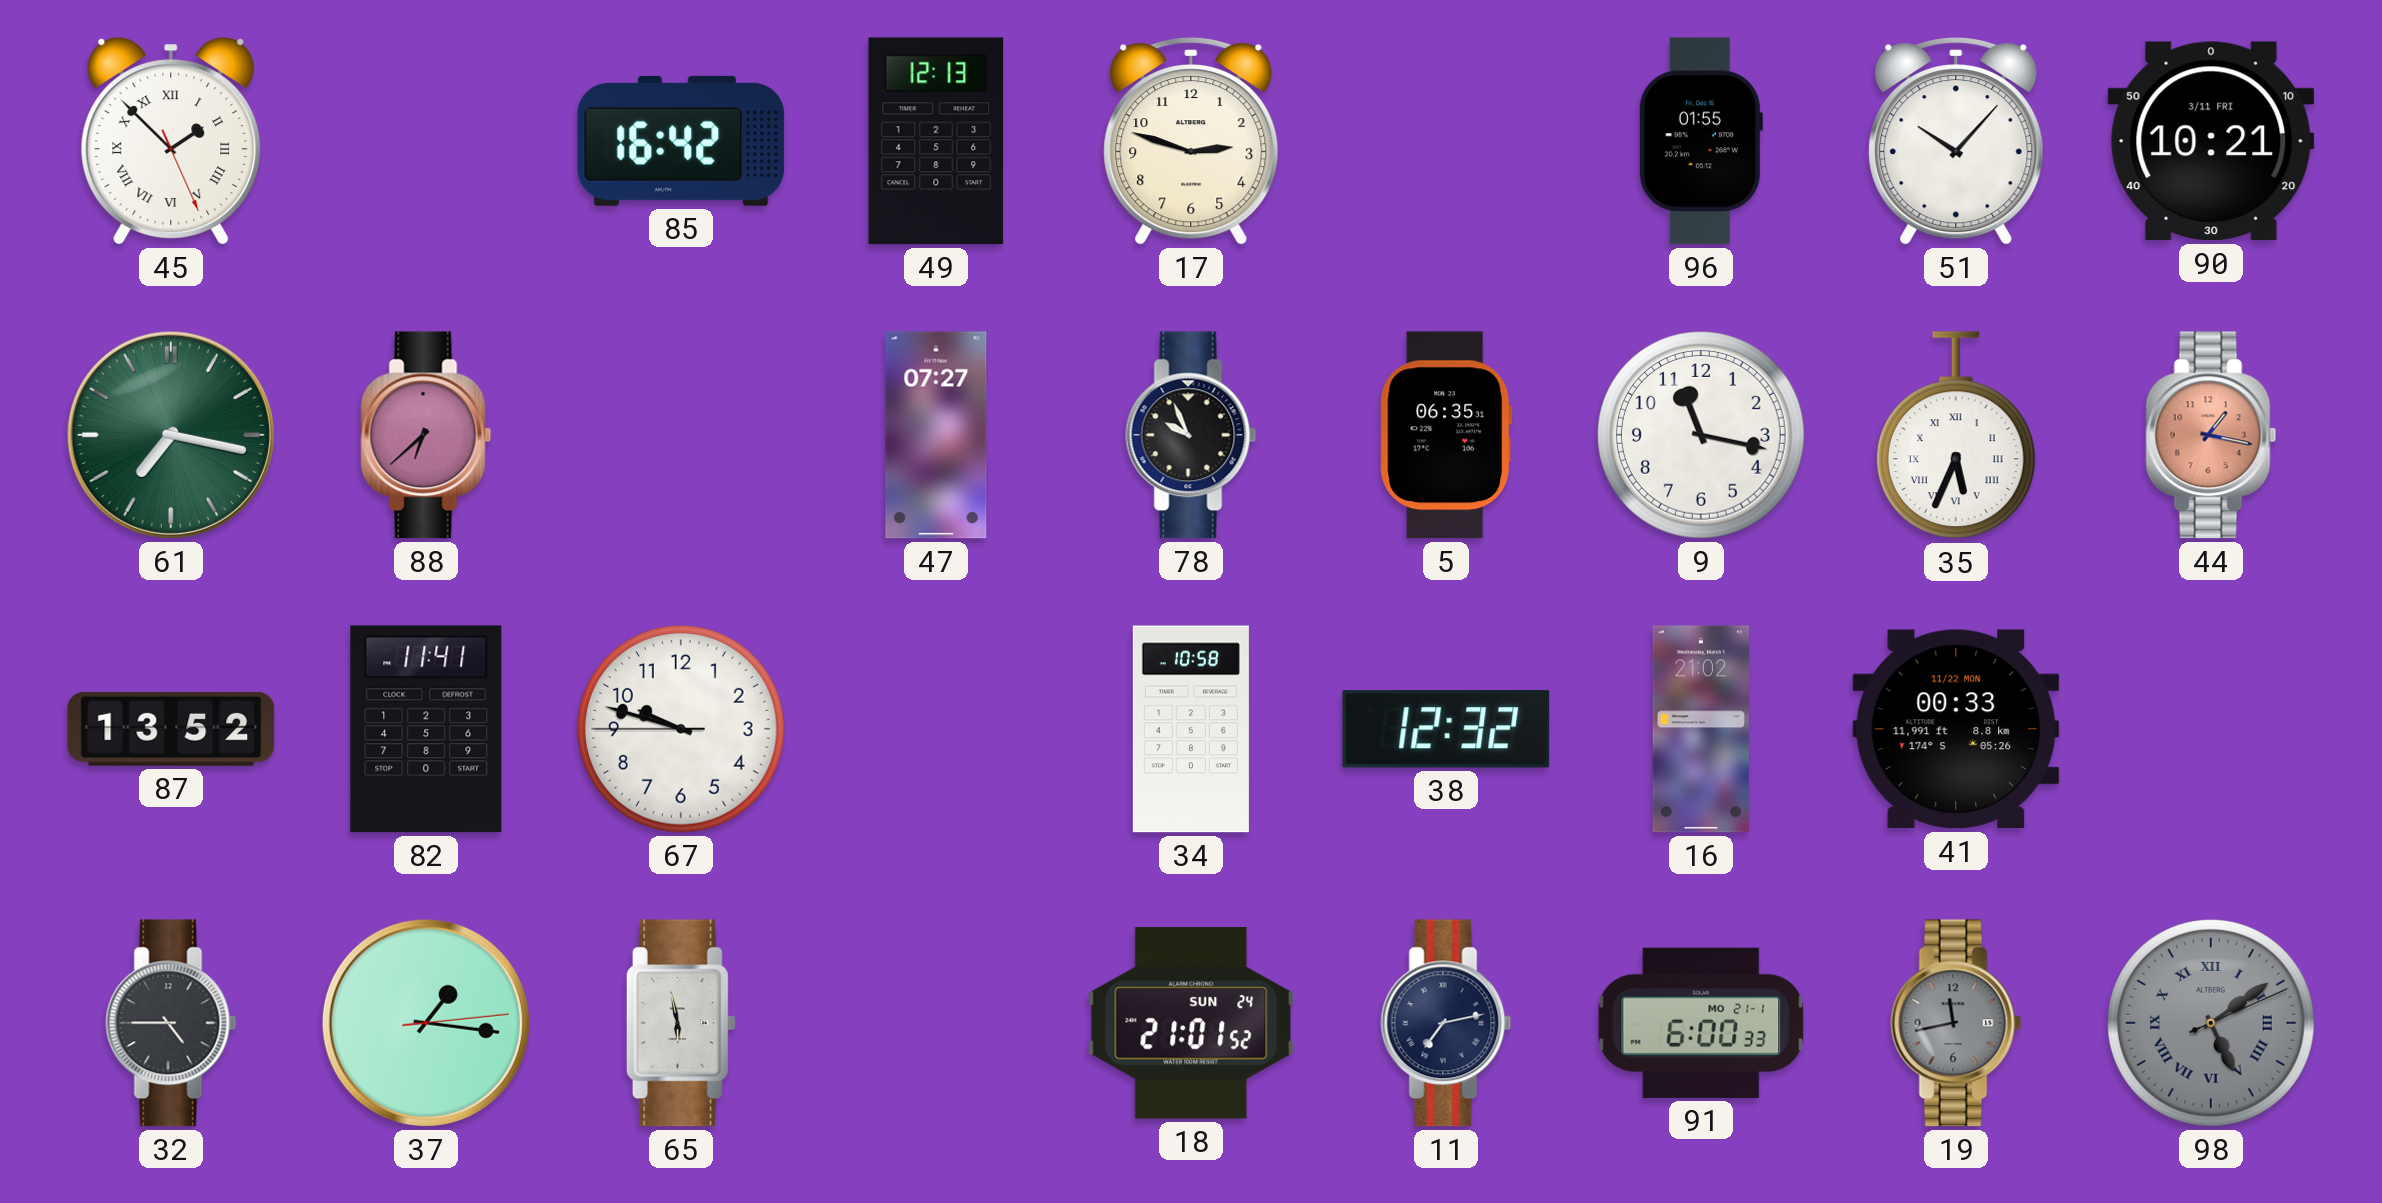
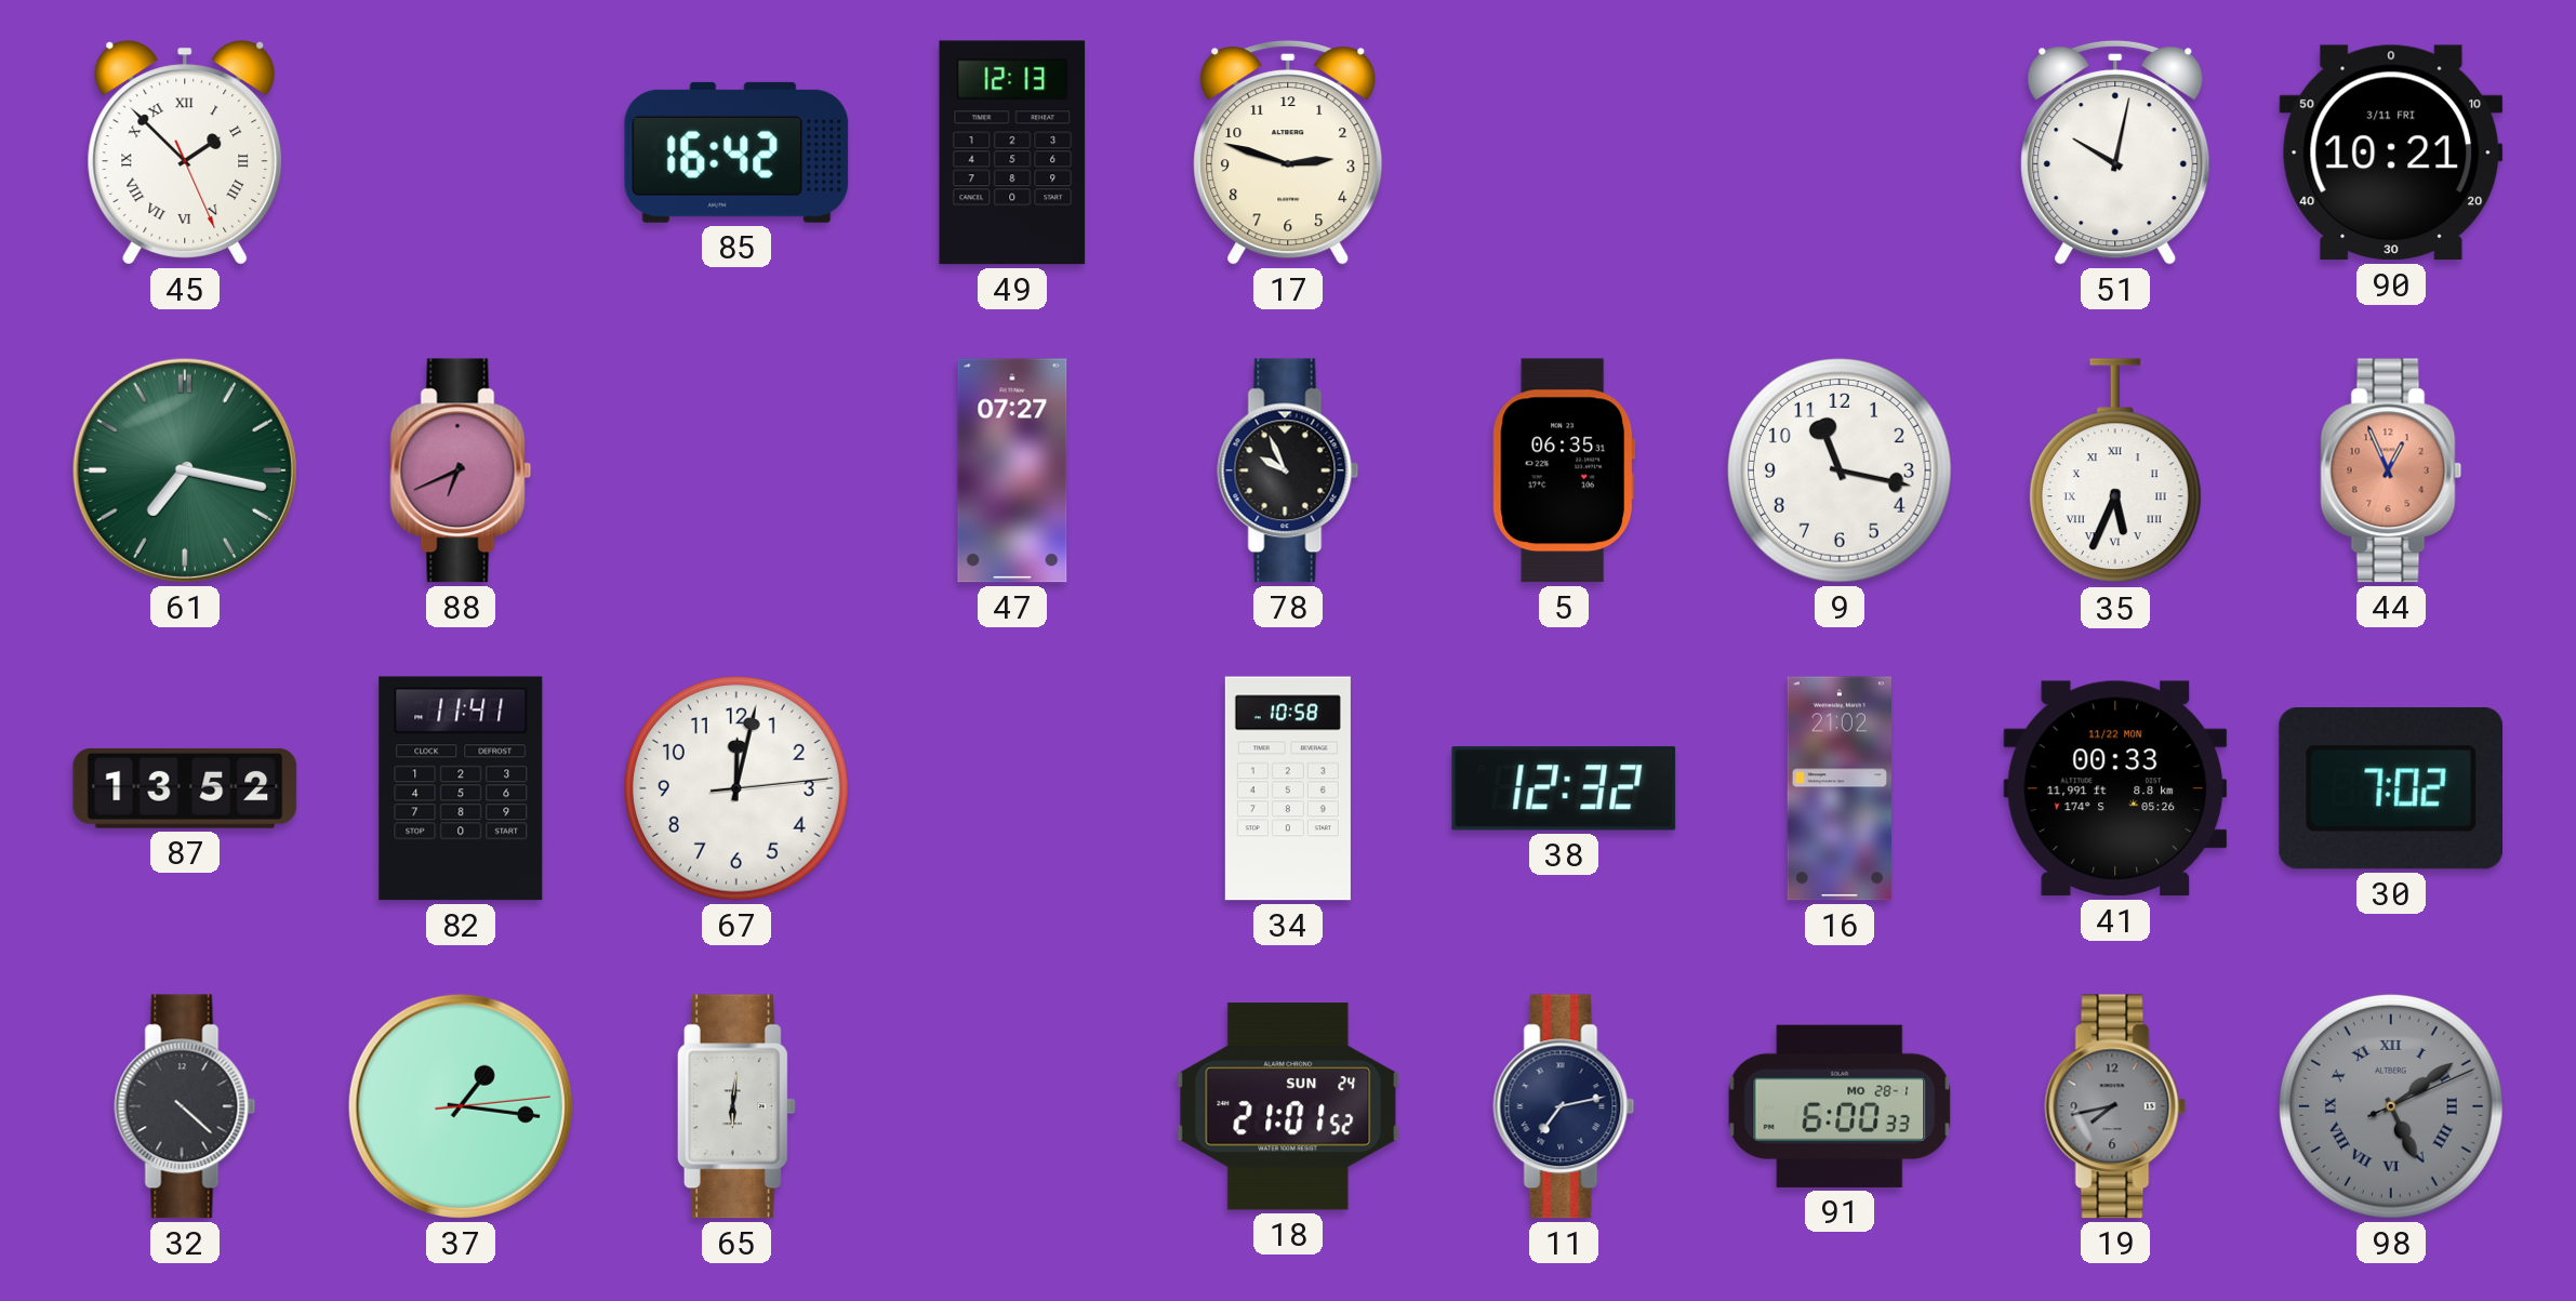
96: 01:55 -> none
51: 10:07 -> 10:02
88: 6:38 -> 6:41
44: 1:17 -> 12:56
67: 9:47 -> 12:02
30: none -> 7:02
32: 4:45 -> 4:22
65: 5:58 -> 6:01
91 date: MO 21-1 -> MO 28-1
19: 11:43 -> 7:43
